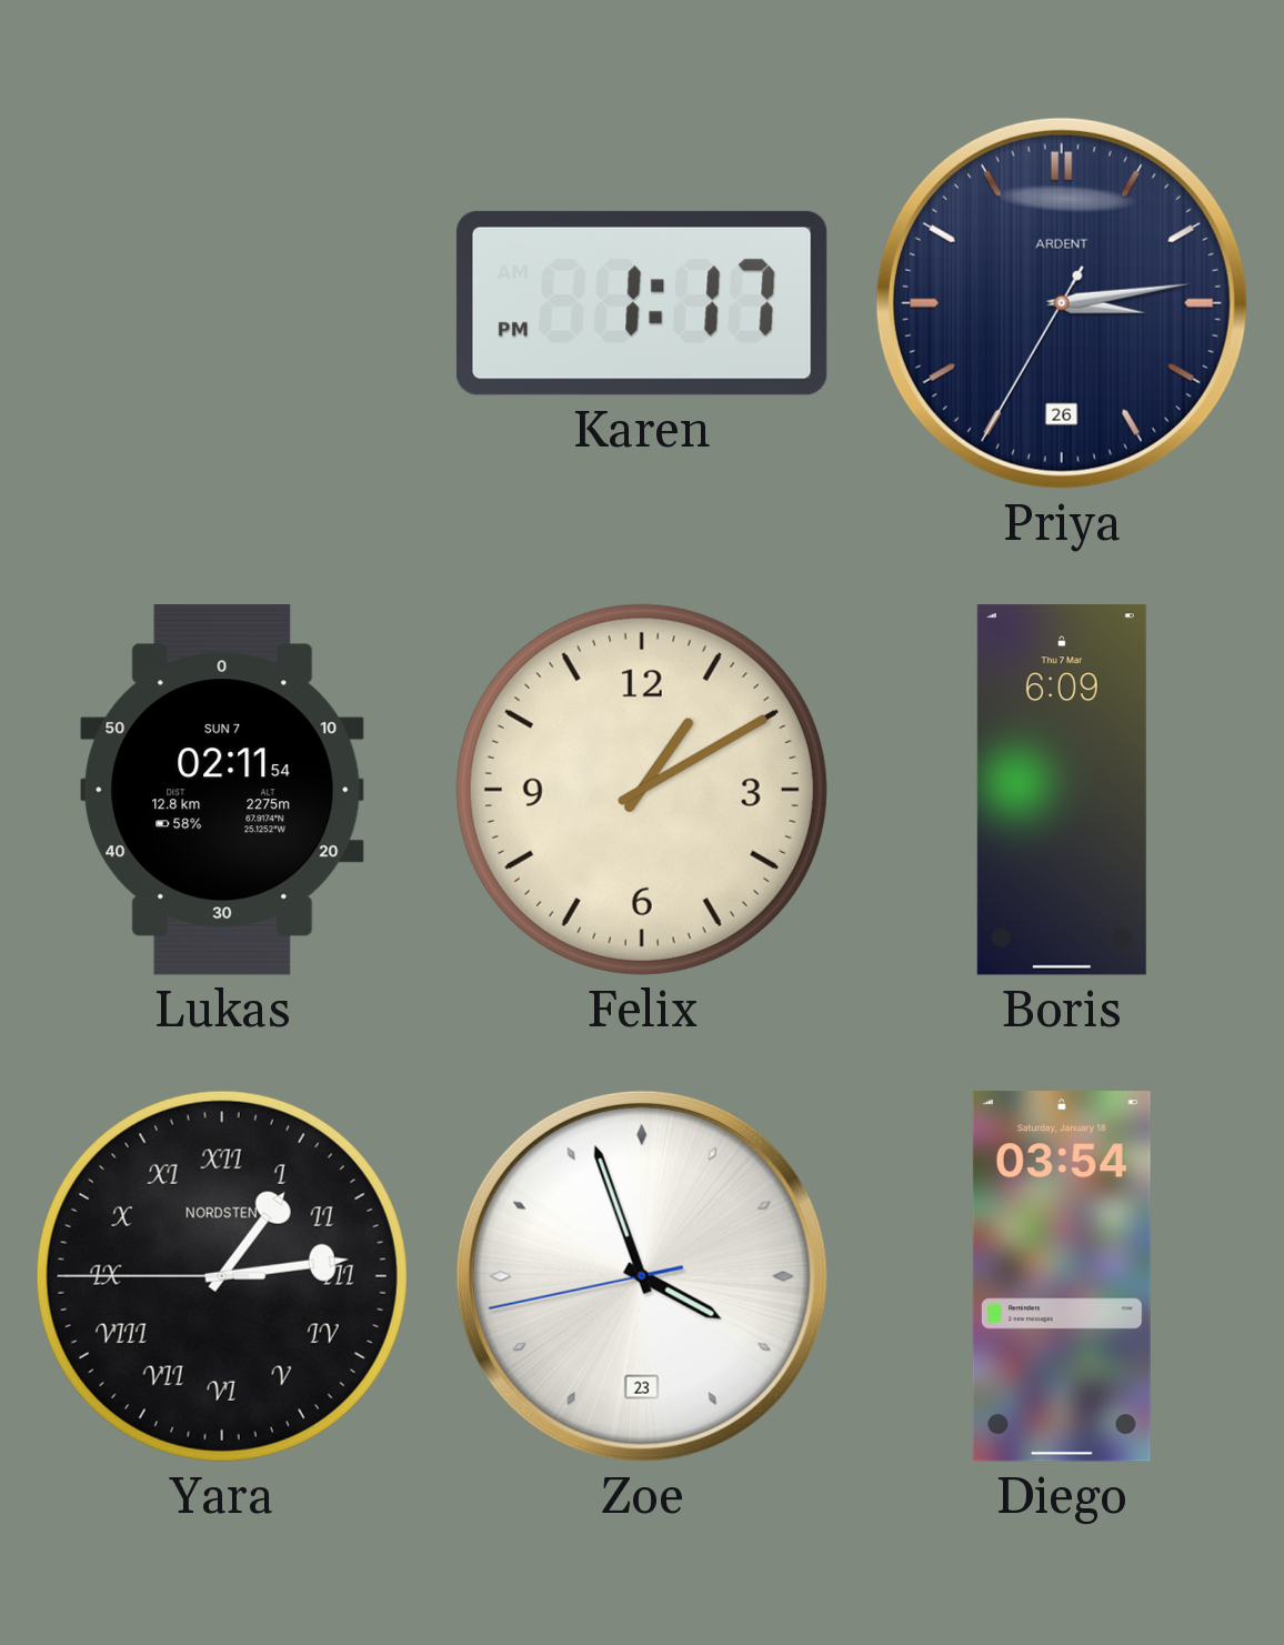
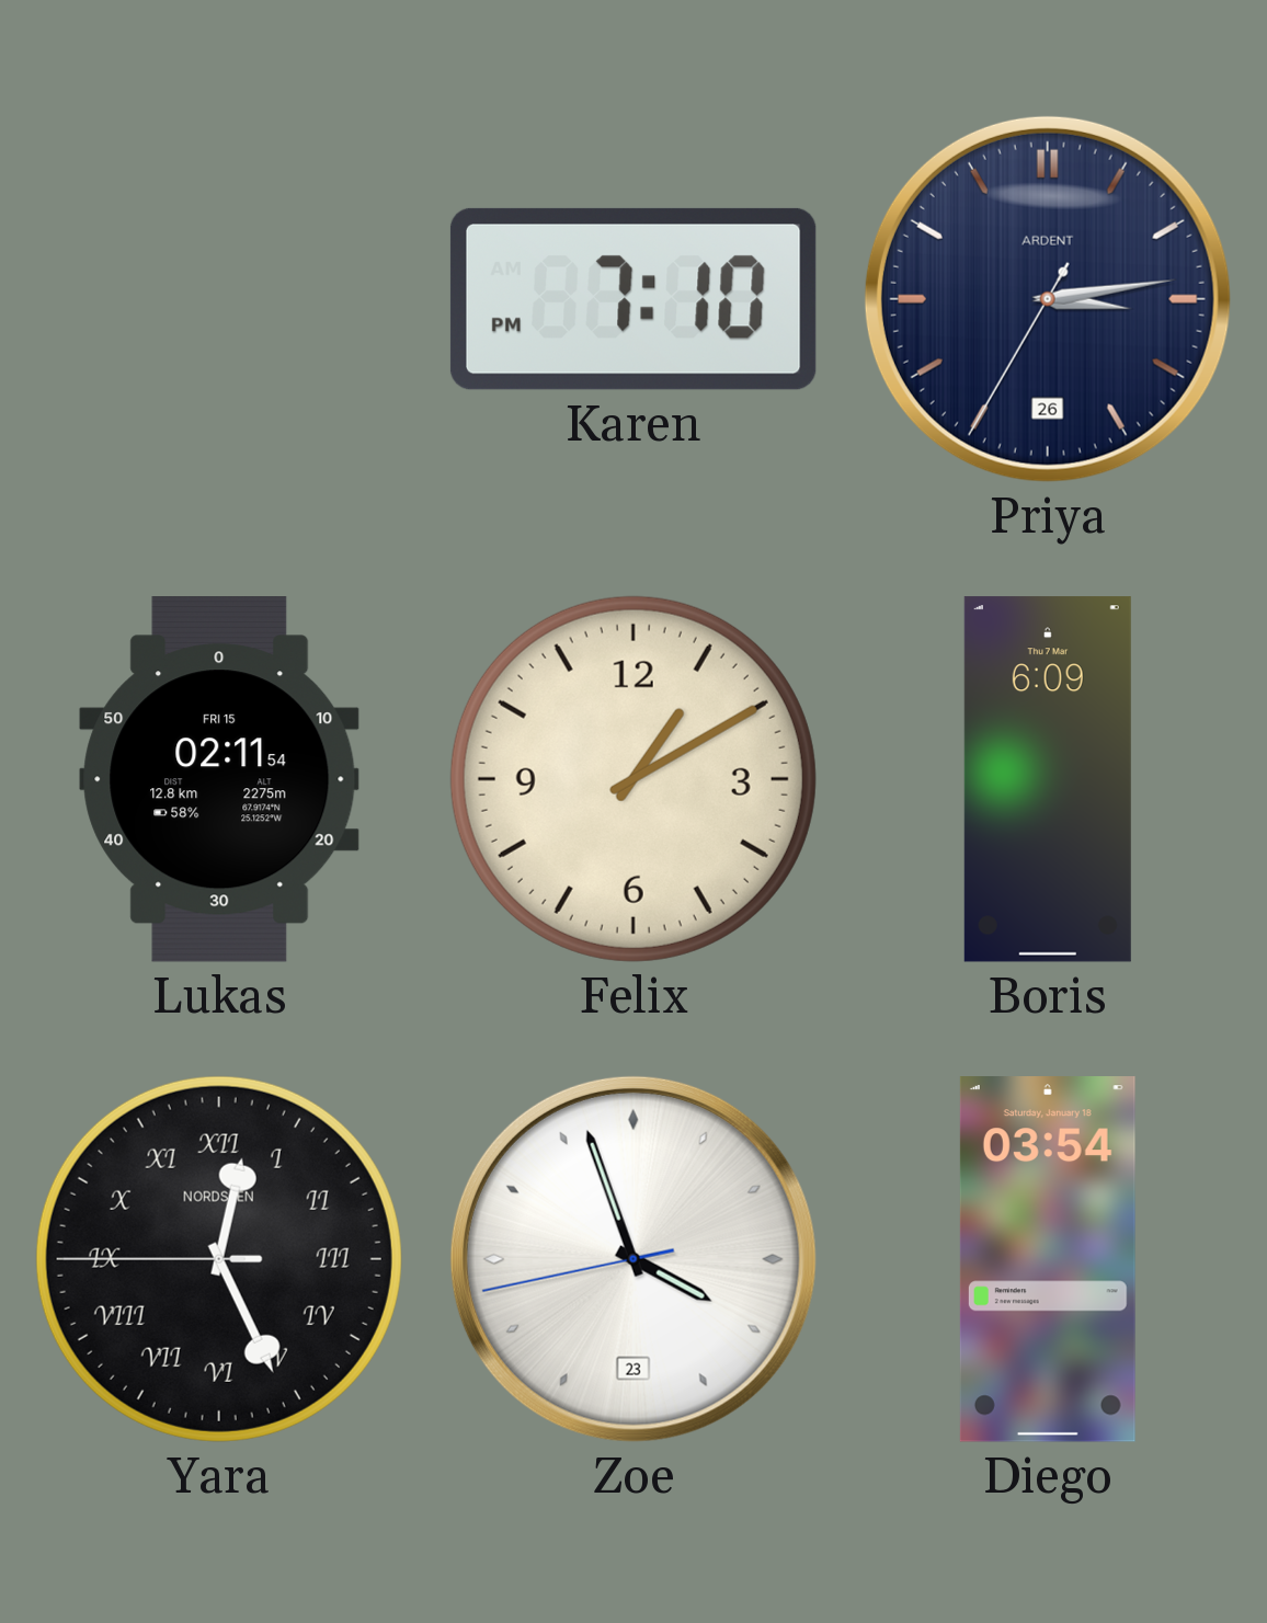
Karen: 1:17 -> 7:10
Lukas date: SUN 7 -> FRI 15
Yara: 1:13 -> 12:25
